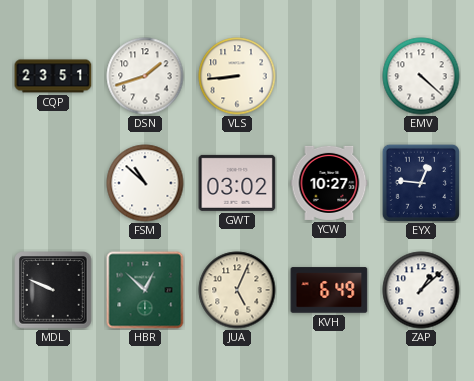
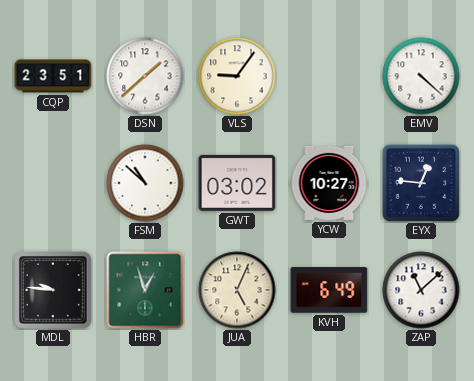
DSN: 1:42 -> 1:38
VLS: 8:44 -> 9:06
MDL: 9:49 -> 9:46
HBR: 12:52 -> 12:57
ZAP: 1:08 -> 11:08
